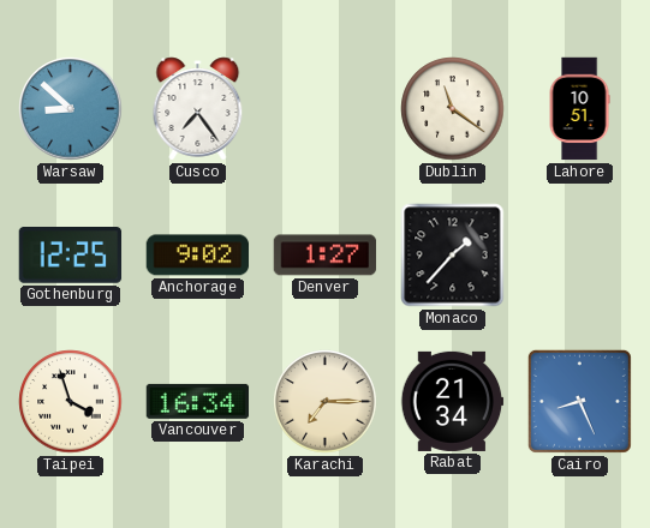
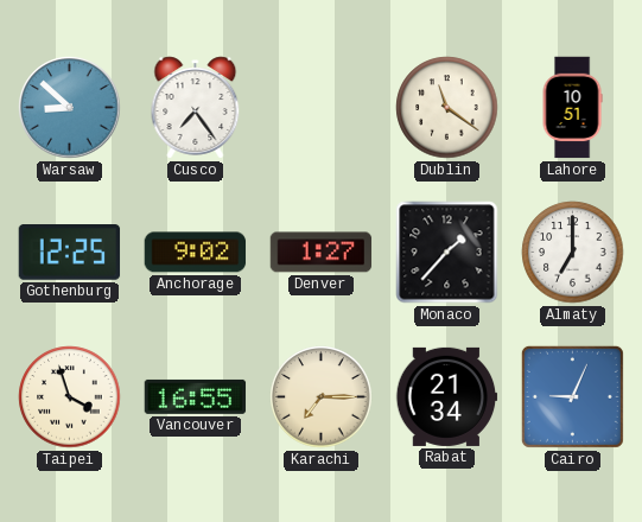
Almaty: none -> 7:00
Vancouver: 16:34 -> 16:55
Cairo: 8:26 -> 9:04
